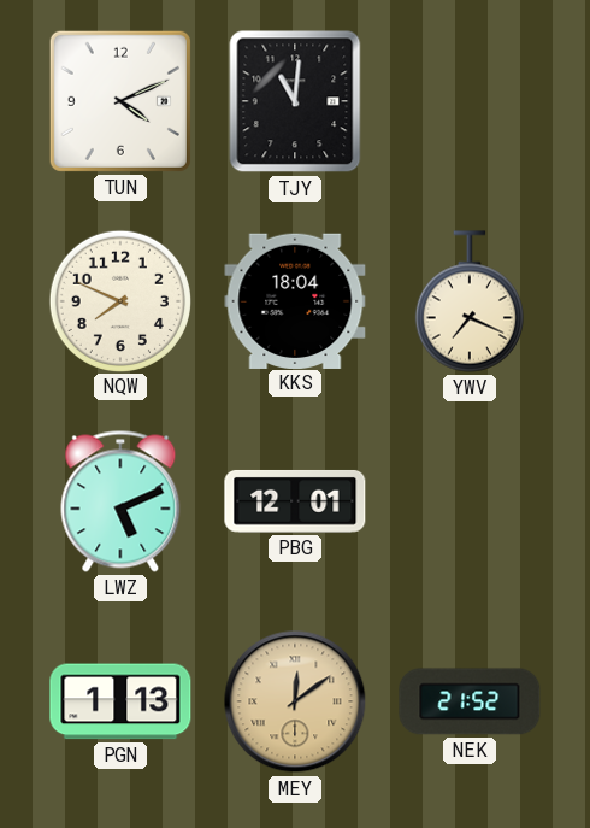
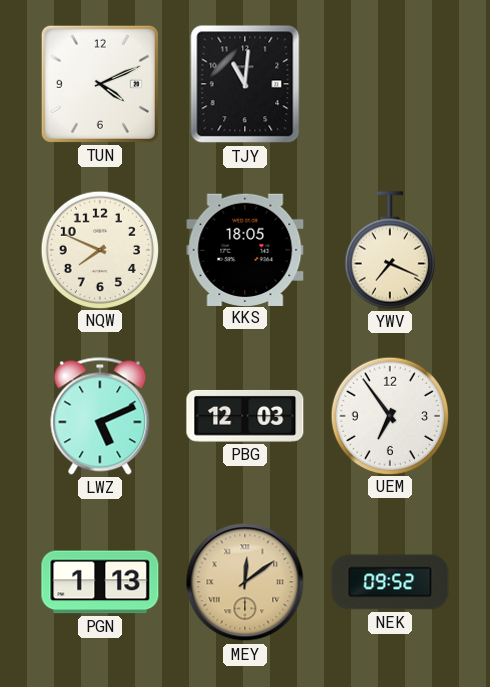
KKS: 18:04 -> 18:05
PBG: 12:01 -> 12:03
UEM: none -> 6:54
NEK: 21:52 -> 09:52
